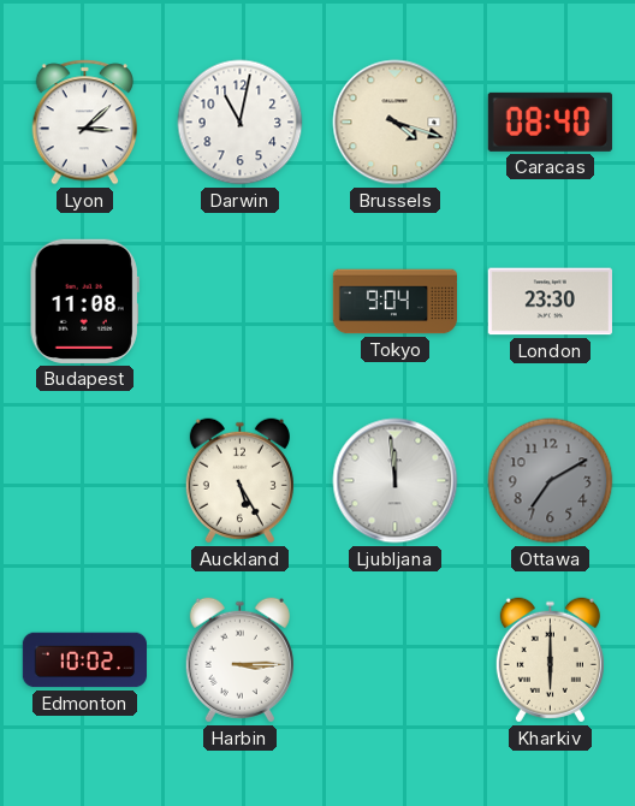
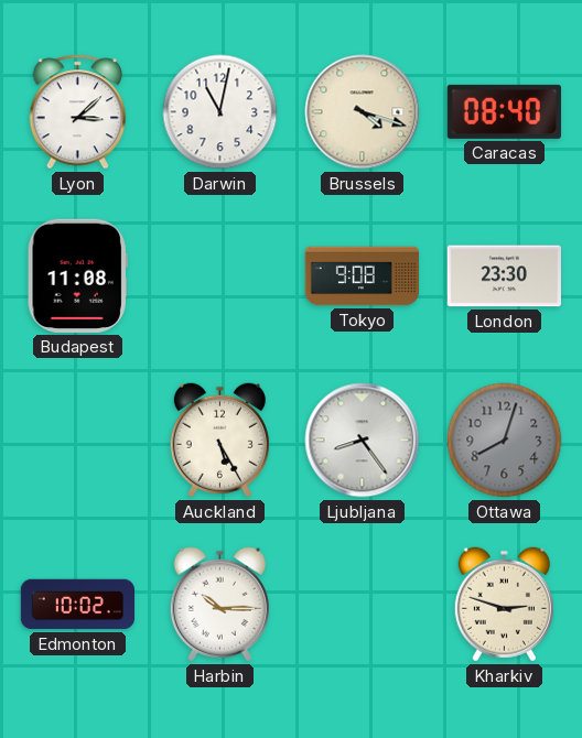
Tokyo: 9:04 -> 9:08
Ljubljana: 11:59 -> 8:24
Ottawa: 7:10 -> 8:03
Harbin: 3:15 -> 10:15
Kharkiv: 6:00 -> 2:48
